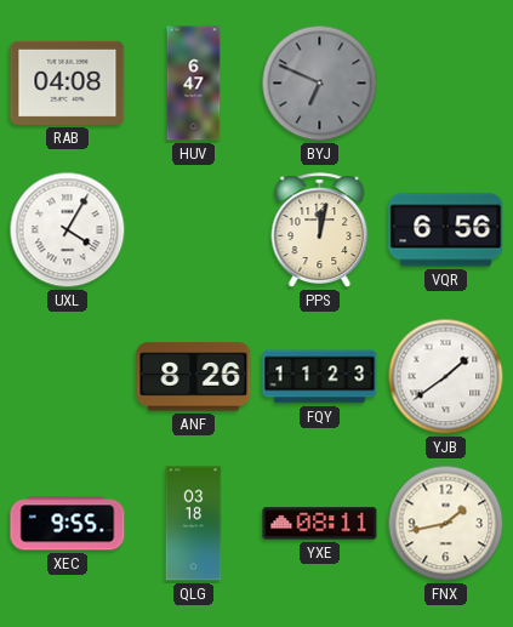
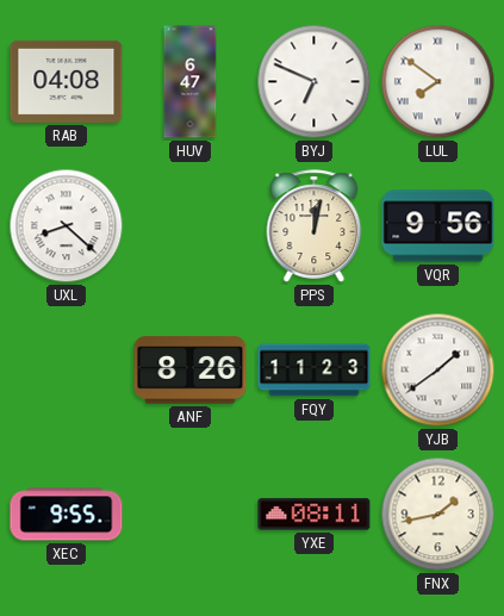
BYJ dial: grey -> white
LUL: none -> 7:51
UXL: 4:05 -> 8:22
VQR: 6:56 -> 9:56
QLG: 03:18 -> none
